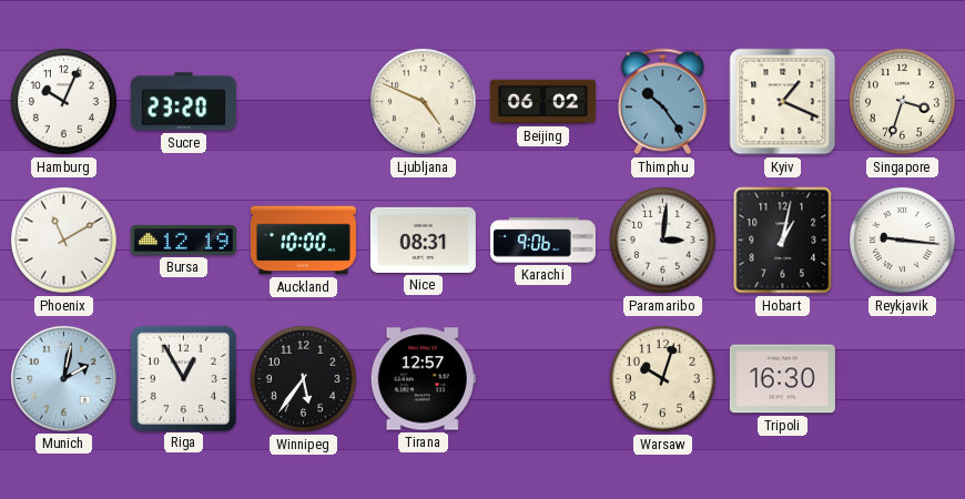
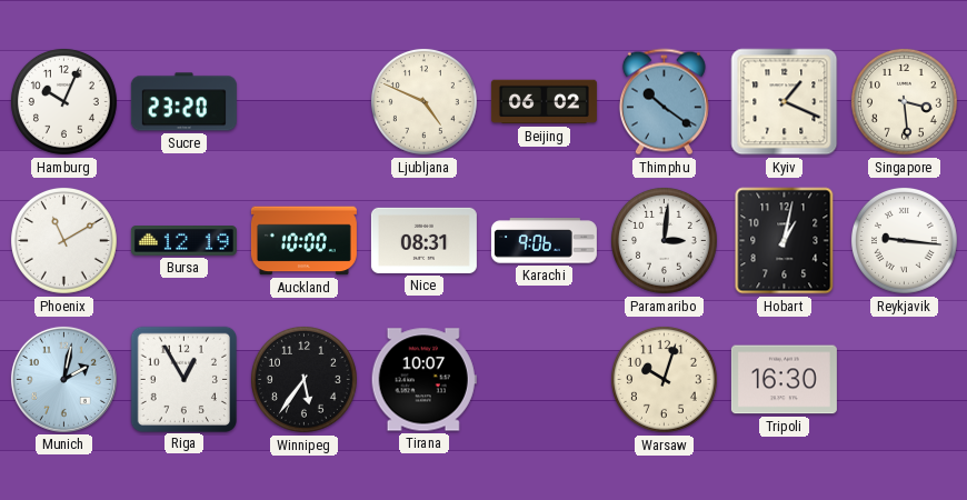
Thimphu: 10:24 -> 10:21
Singapore: 3:33 -> 3:29
Tirana: 12:57 -> 10:07
